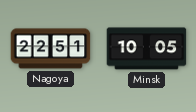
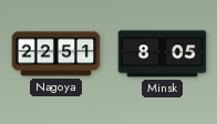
Minsk: 10:05 -> 8:05
